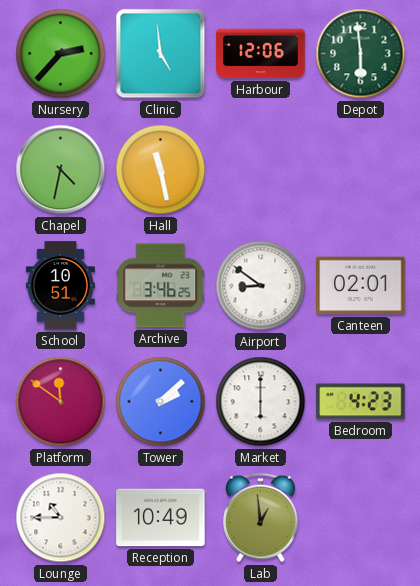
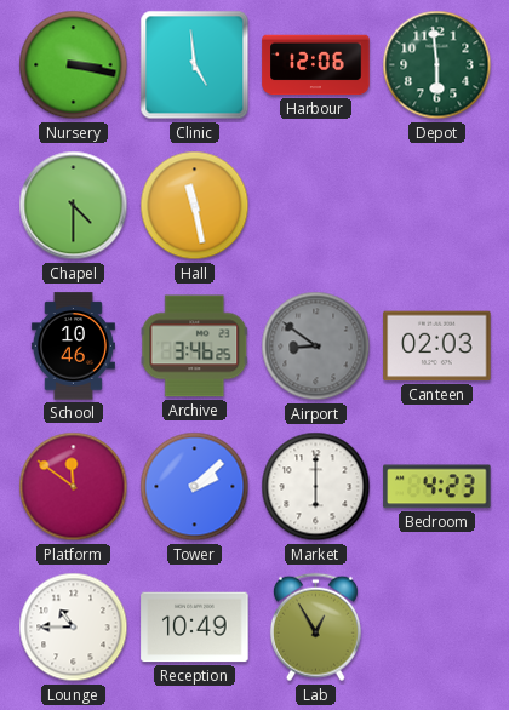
Nursery: 2:37 -> 3:17
Chapel: 4:32 -> 4:30
School: 10:51 -> 10:46
Airport dial: white -> grey
Canteen: 02:01 -> 02:03
Lab: 12:59 -> 12:55
